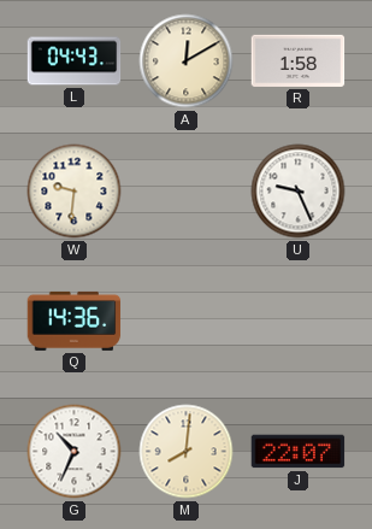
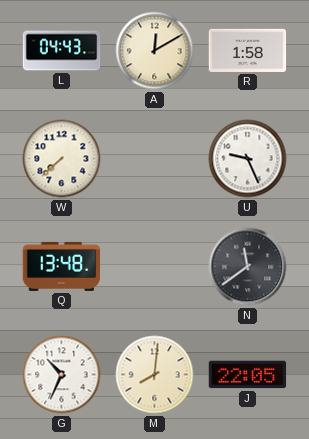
W: 9:31 -> 7:38
Q: 14:36 -> 13:48
N: none -> 11:39
J: 22:07 -> 22:05
